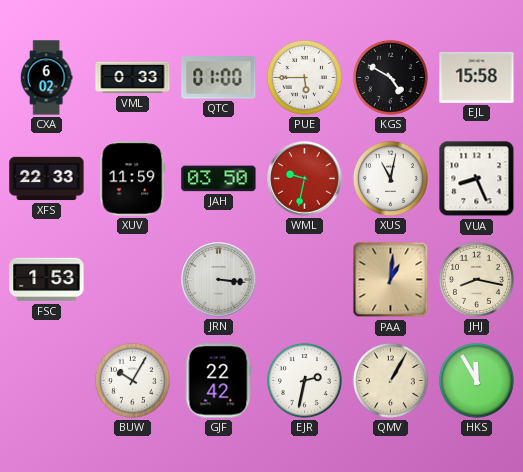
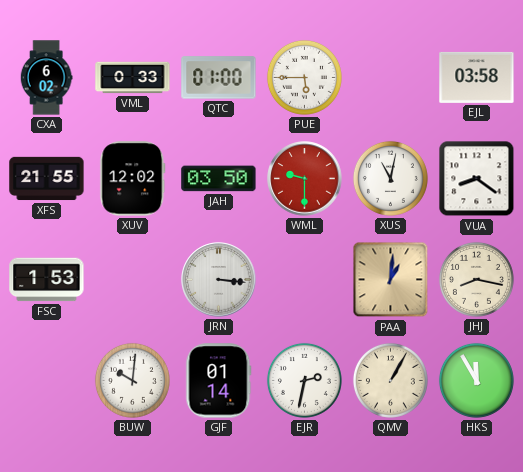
KGS: 4:50 -> none
EJL: 15:58 -> 03:58
XFS: 22:33 -> 21:55
XUV: 11:59 -> 12:02
WML: 9:32 -> 9:30
VUA: 8:26 -> 8:21
BUW: 10:05 -> 10:01
GJF: 22:42 -> 01:14
